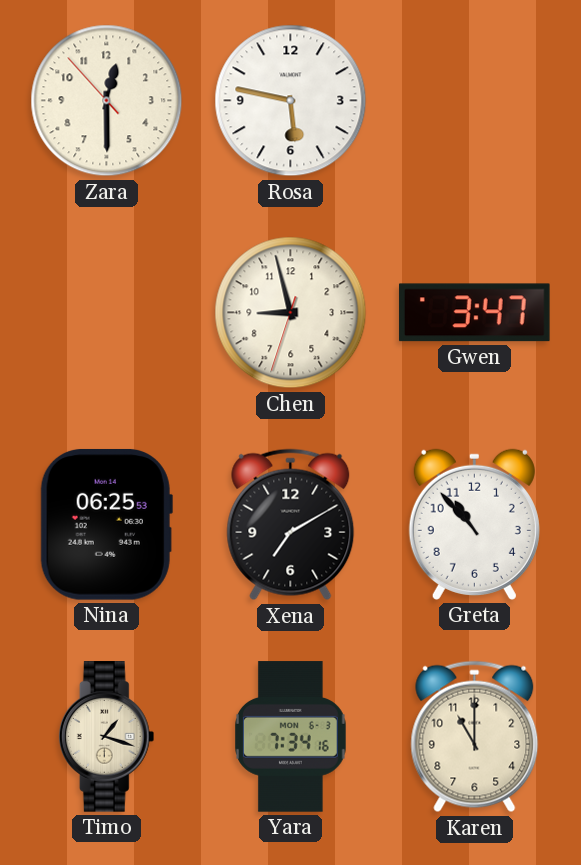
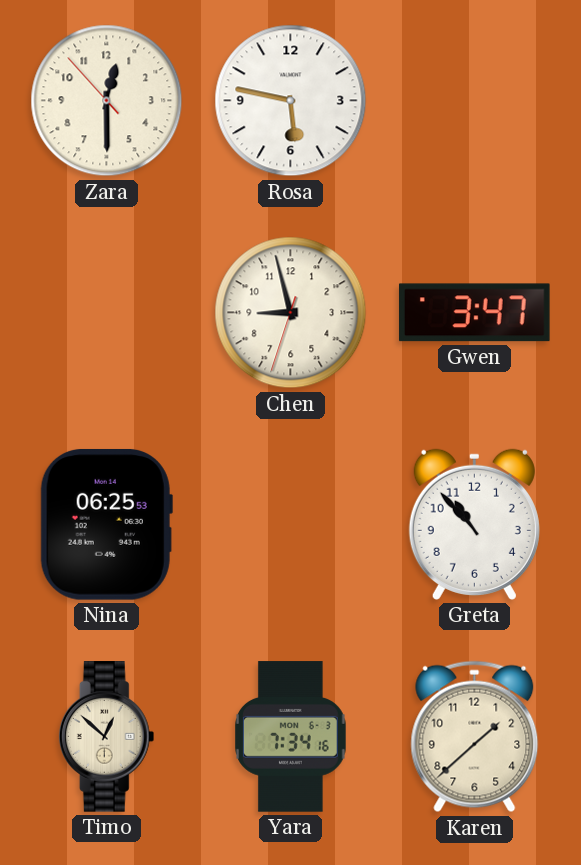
Xena: 7:10 -> none
Timo: 1:18 -> 12:52
Karen: 11:00 -> 1:38
